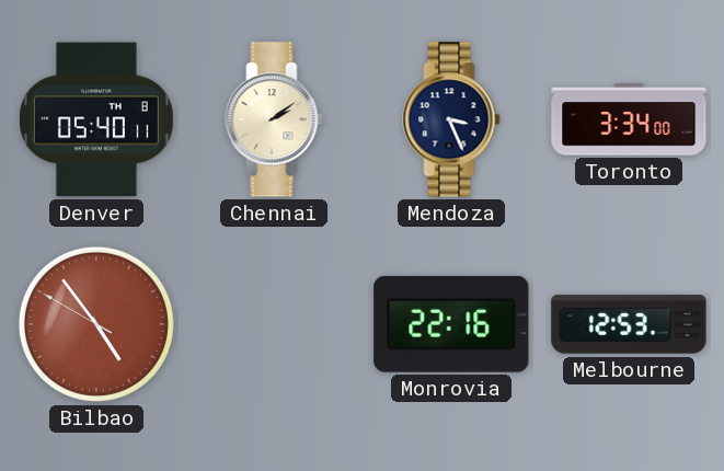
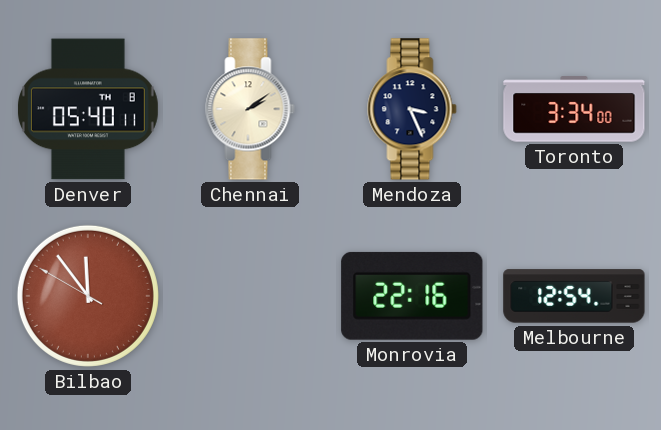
Bilbao: 4:53 -> 11:53
Melbourne: 12:53 -> 12:54
